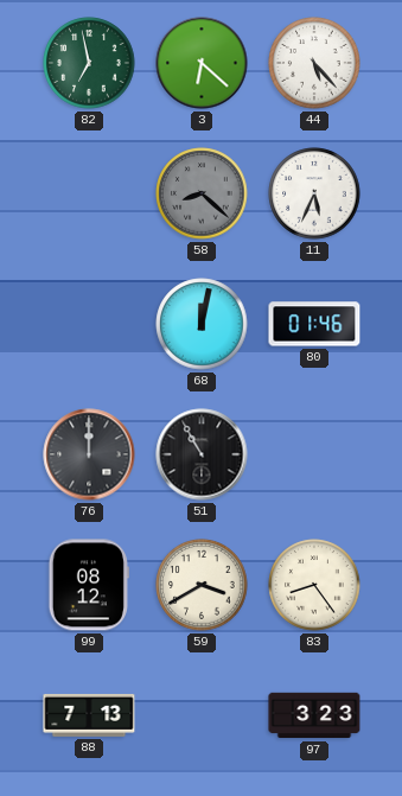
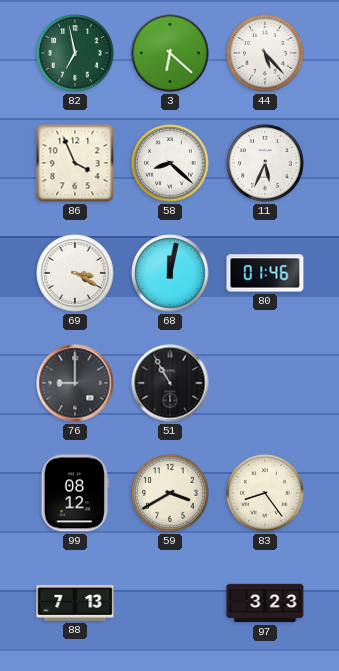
86: none -> 3:56
58 dial: grey -> white
69: none -> 3:20
76: 12:00 -> 9:00
